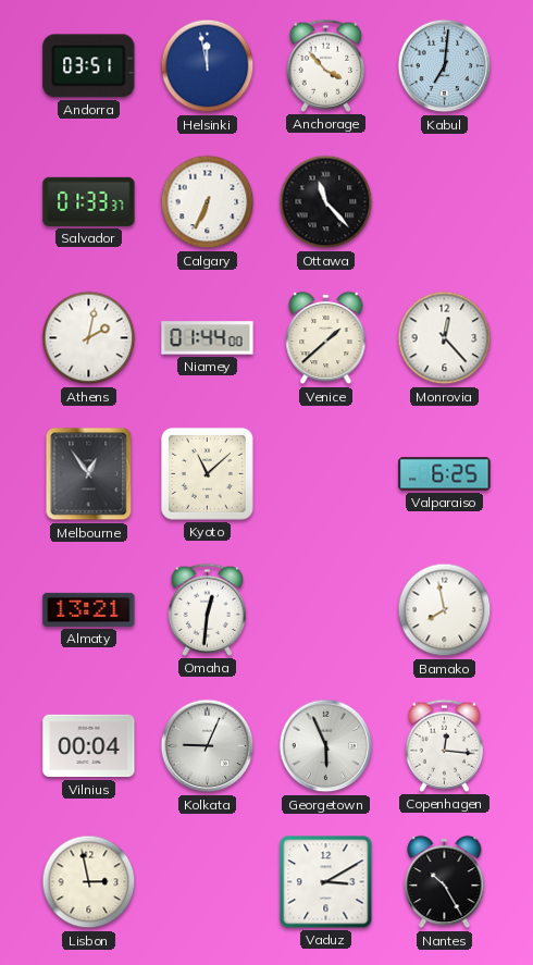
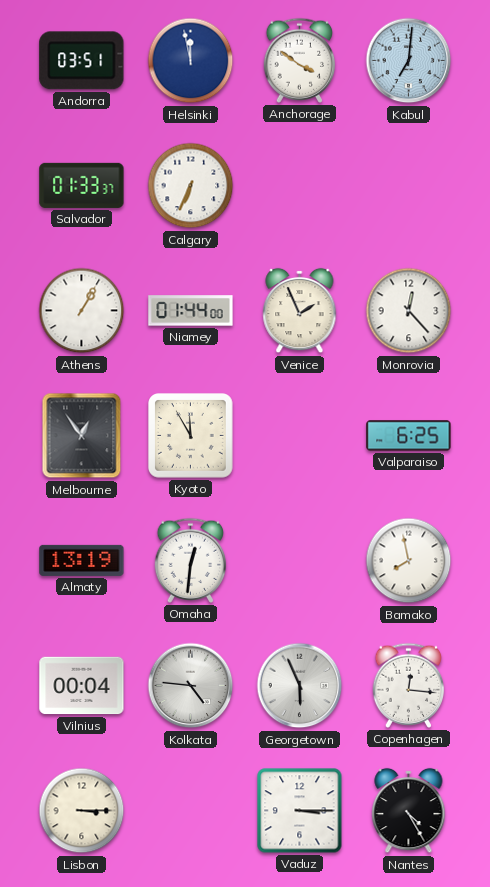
Anchorage: 3:53 -> 3:51
Ottawa: 11:23 -> none
Athens: 2:02 -> 1:05
Venice: 1:38 -> 1:56
Kyoto: 11:08 -> 11:55
Almaty: 13:21 -> 13:19
Kolkata: 9:04 -> 4:46
Lisbon: 2:58 -> 3:15
Vaduz: 3:10 -> 3:15
Nantes: 10:25 -> 4:25
